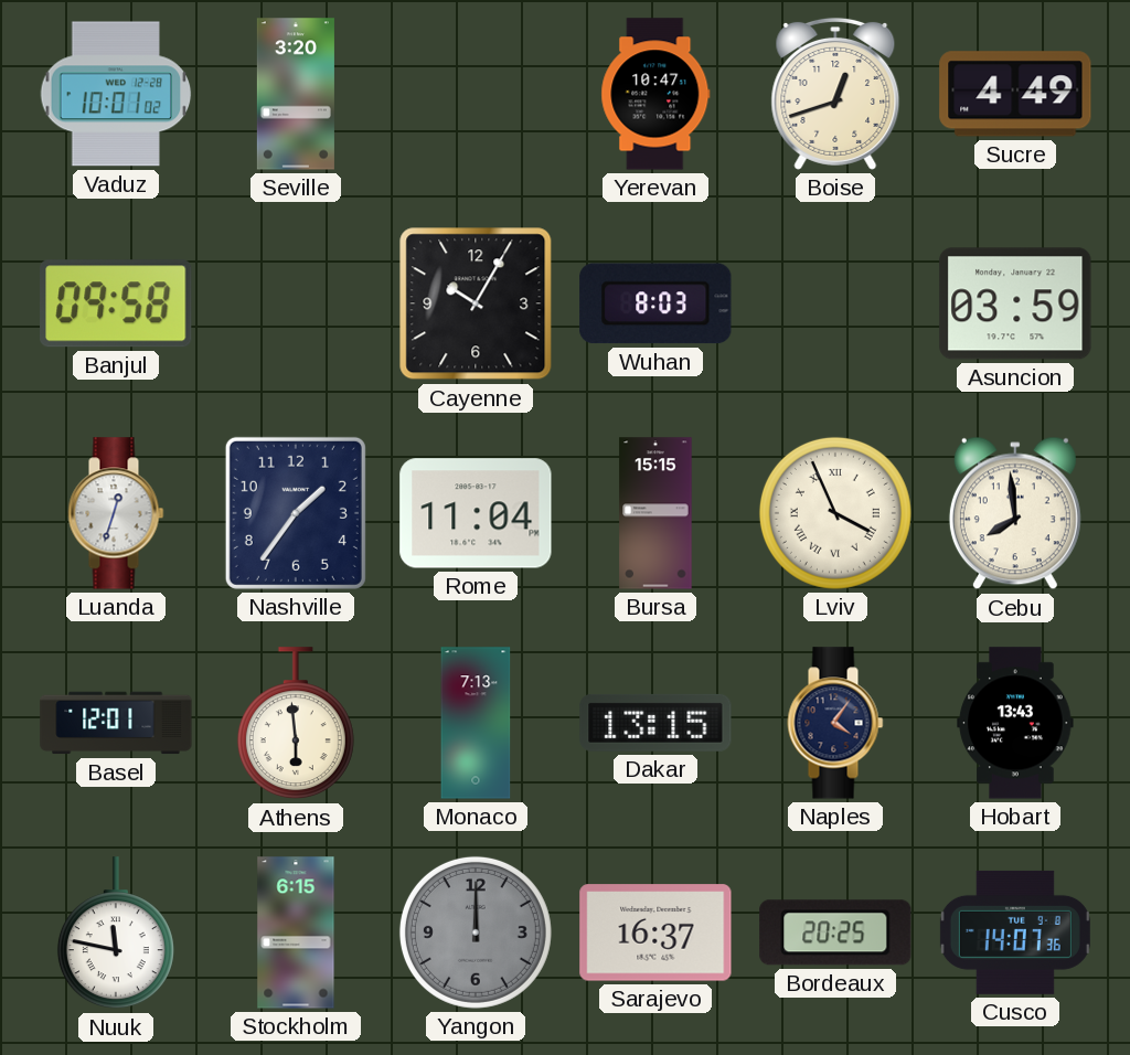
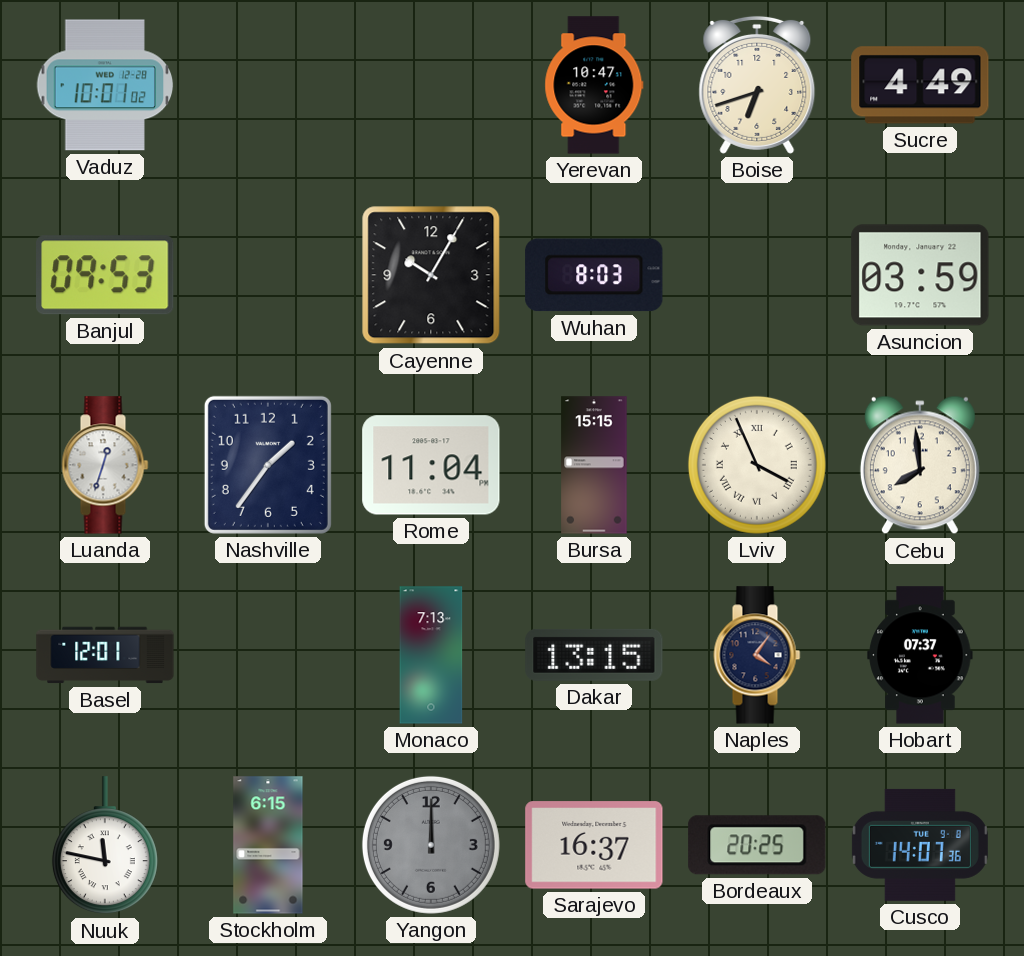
Seville: 3:20 -> none
Boise: 12:42 -> 6:42
Banjul: 09:58 -> 09:53
Athens: 5:59 -> none
Hobart: 13:43 -> 07:37
